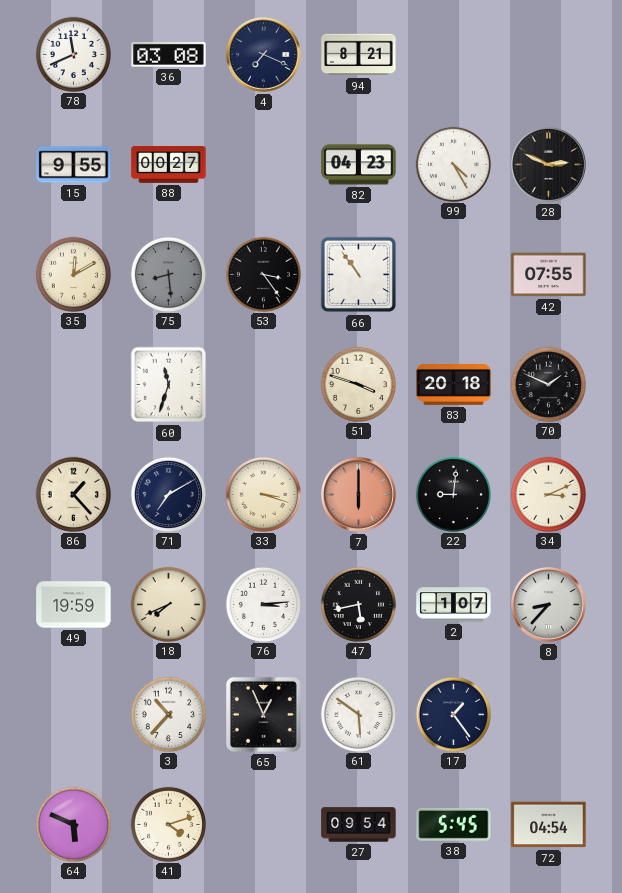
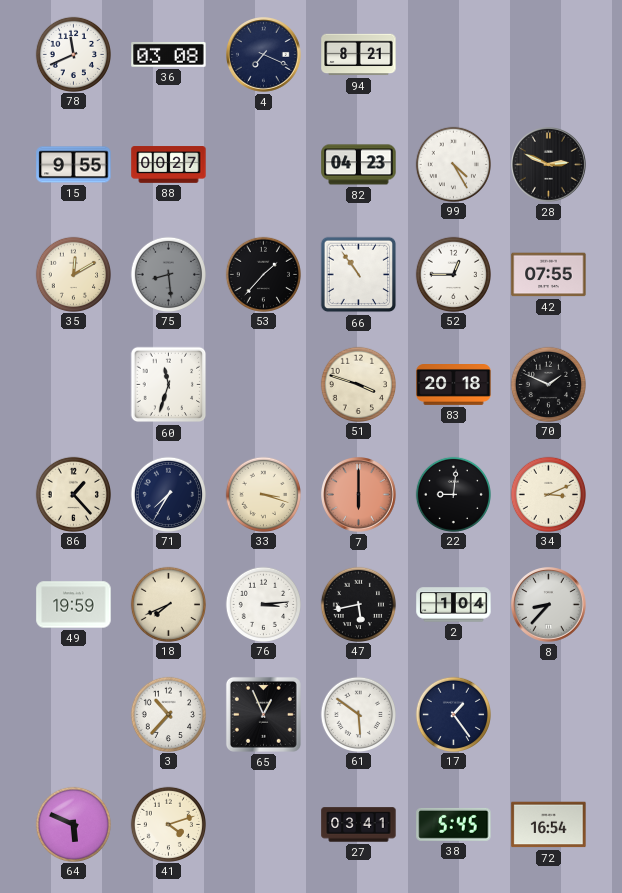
53: 3:24 -> 1:37
52: none -> 12:45
71: 7:10 -> 7:35
2: 1:07 -> 1:04
27: 09:54 -> 03:41
72: 04:54 -> 16:54
